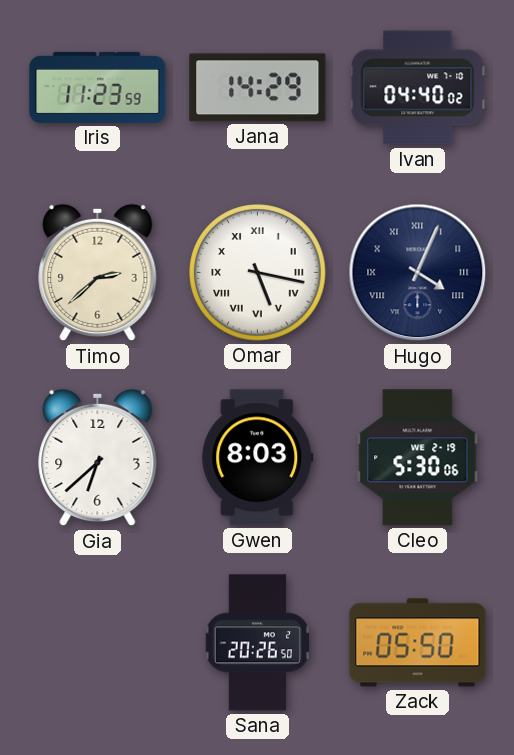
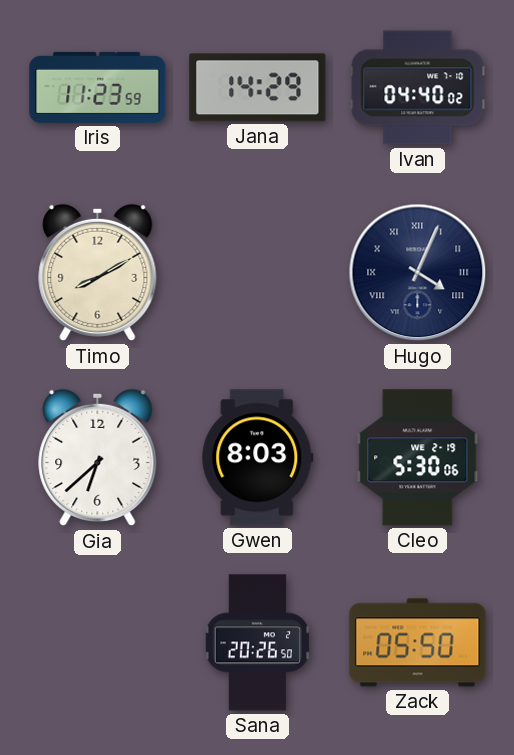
Timo: 2:38 -> 8:10
Omar: 5:17 -> none
